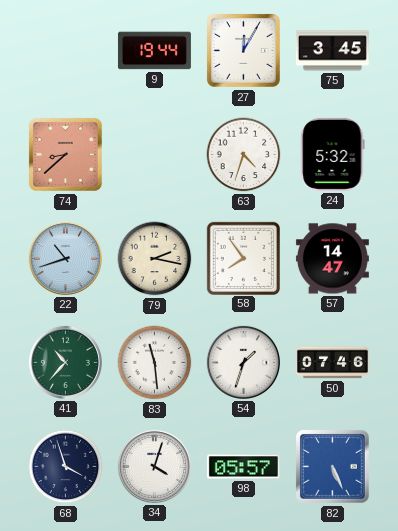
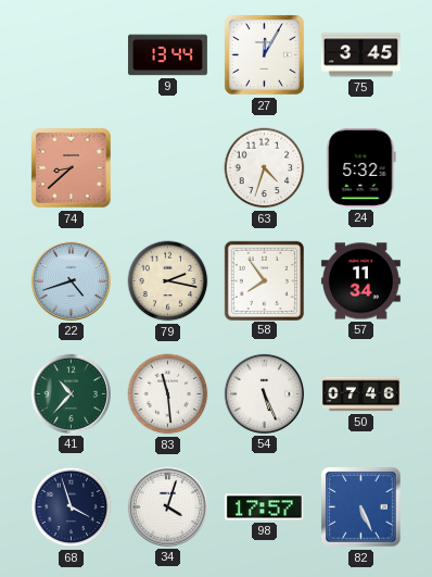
9: 19:44 -> 13:44
22: 10:42 -> 4:42
57: 14:47 -> 11:34
54: 1:33 -> 5:26
98: 05:57 -> 17:57
